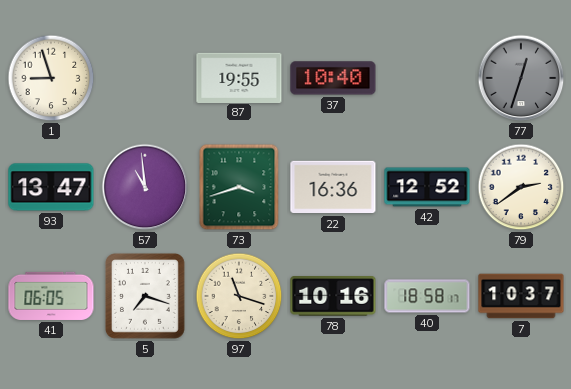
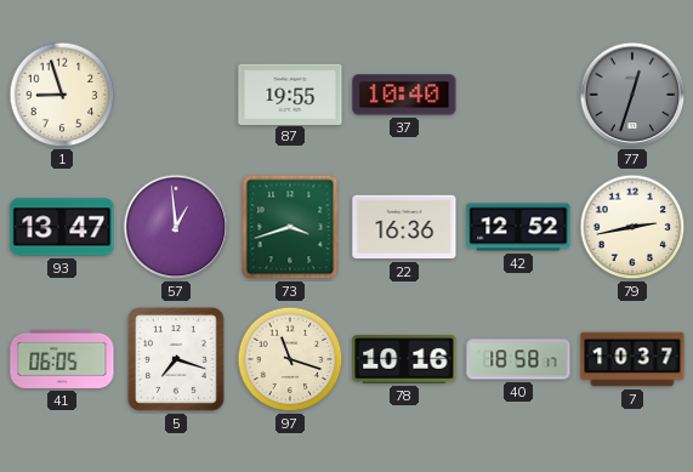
57: 10:59 -> 12:59
79: 2:39 -> 2:43
